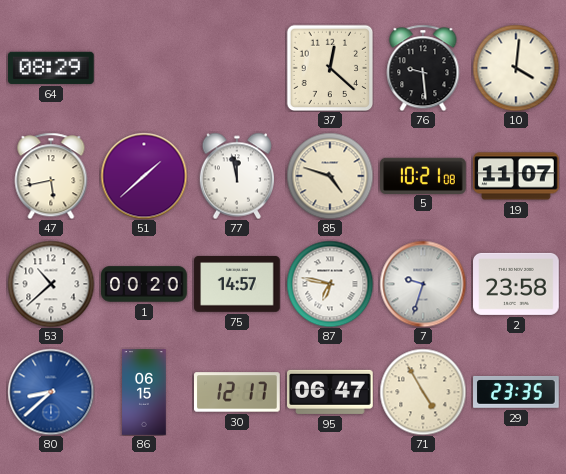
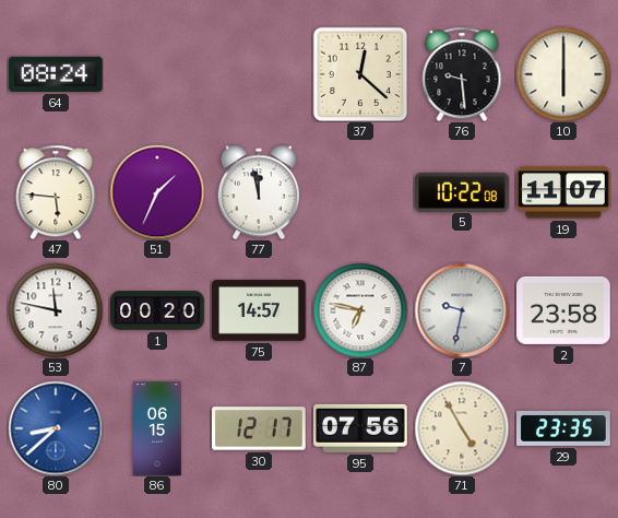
64: 08:29 -> 08:24
10: 4:01 -> 6:00
47: 5:43 -> 5:46
51: 1:38 -> 1:34
85: 4:48 -> none
5: 10:21 -> 10:22
53: 10:38 -> 11:47
7: 9:33 -> 9:32
95: 06:47 -> 07:56
